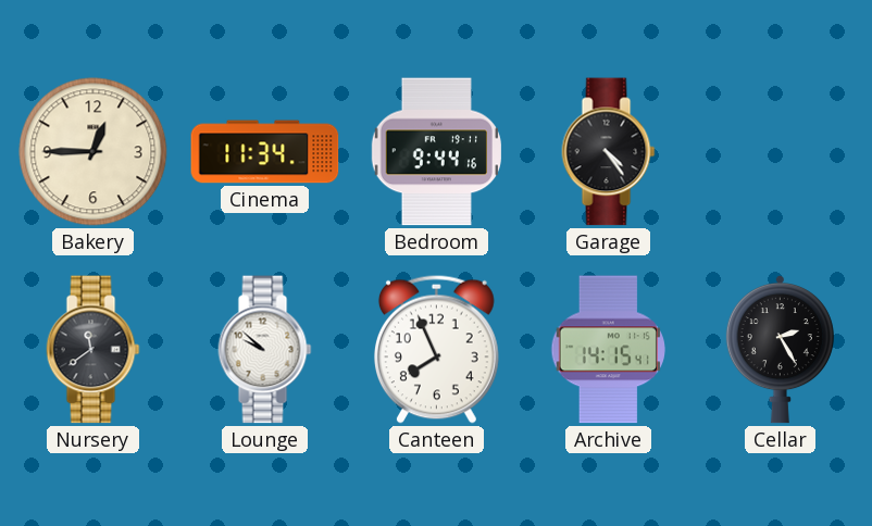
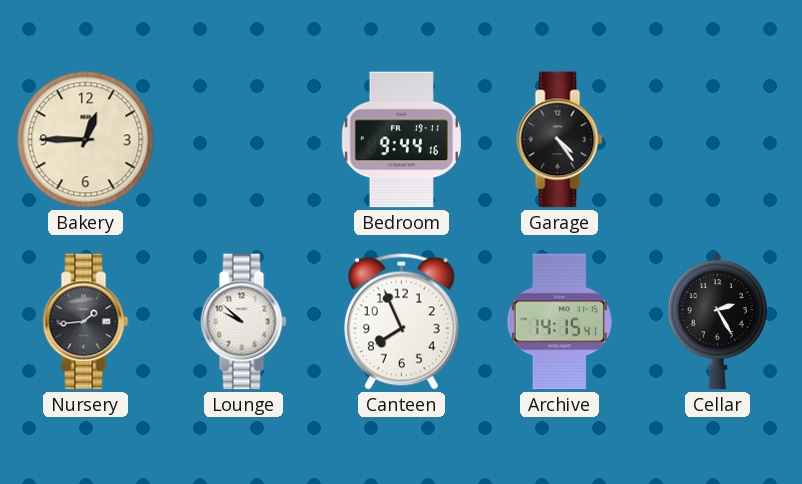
Cinema: 11:34 -> none
Nursery: 11:39 -> 1:44
